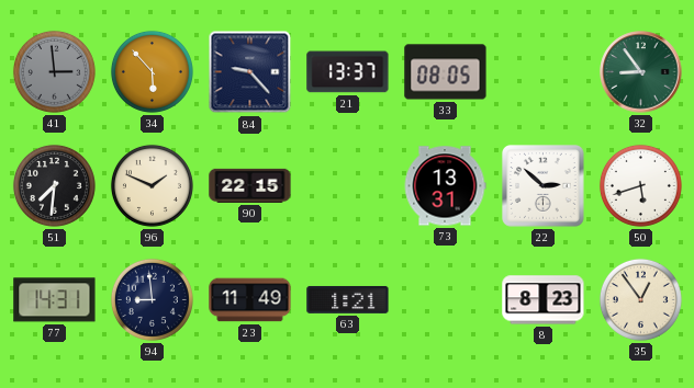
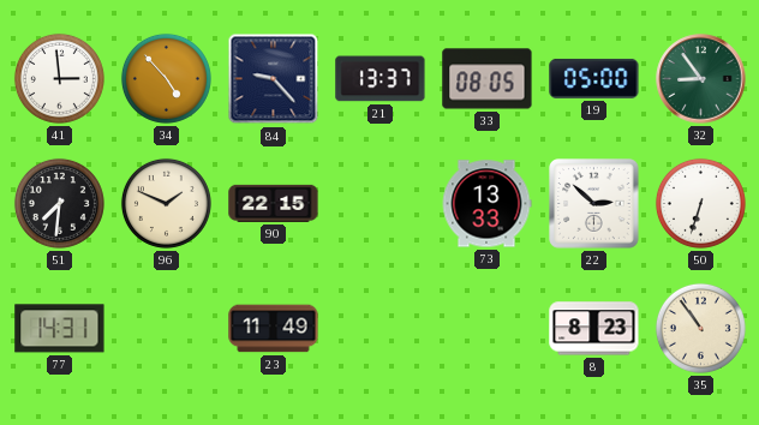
41 dial: grey -> white
34: 5:53 -> 4:53
19: none -> 05:00
73: 13:31 -> 13:33
50: 5:42 -> 6:33
94: 8:59 -> none
63: 1:21 -> none
35: 12:54 -> 10:54
